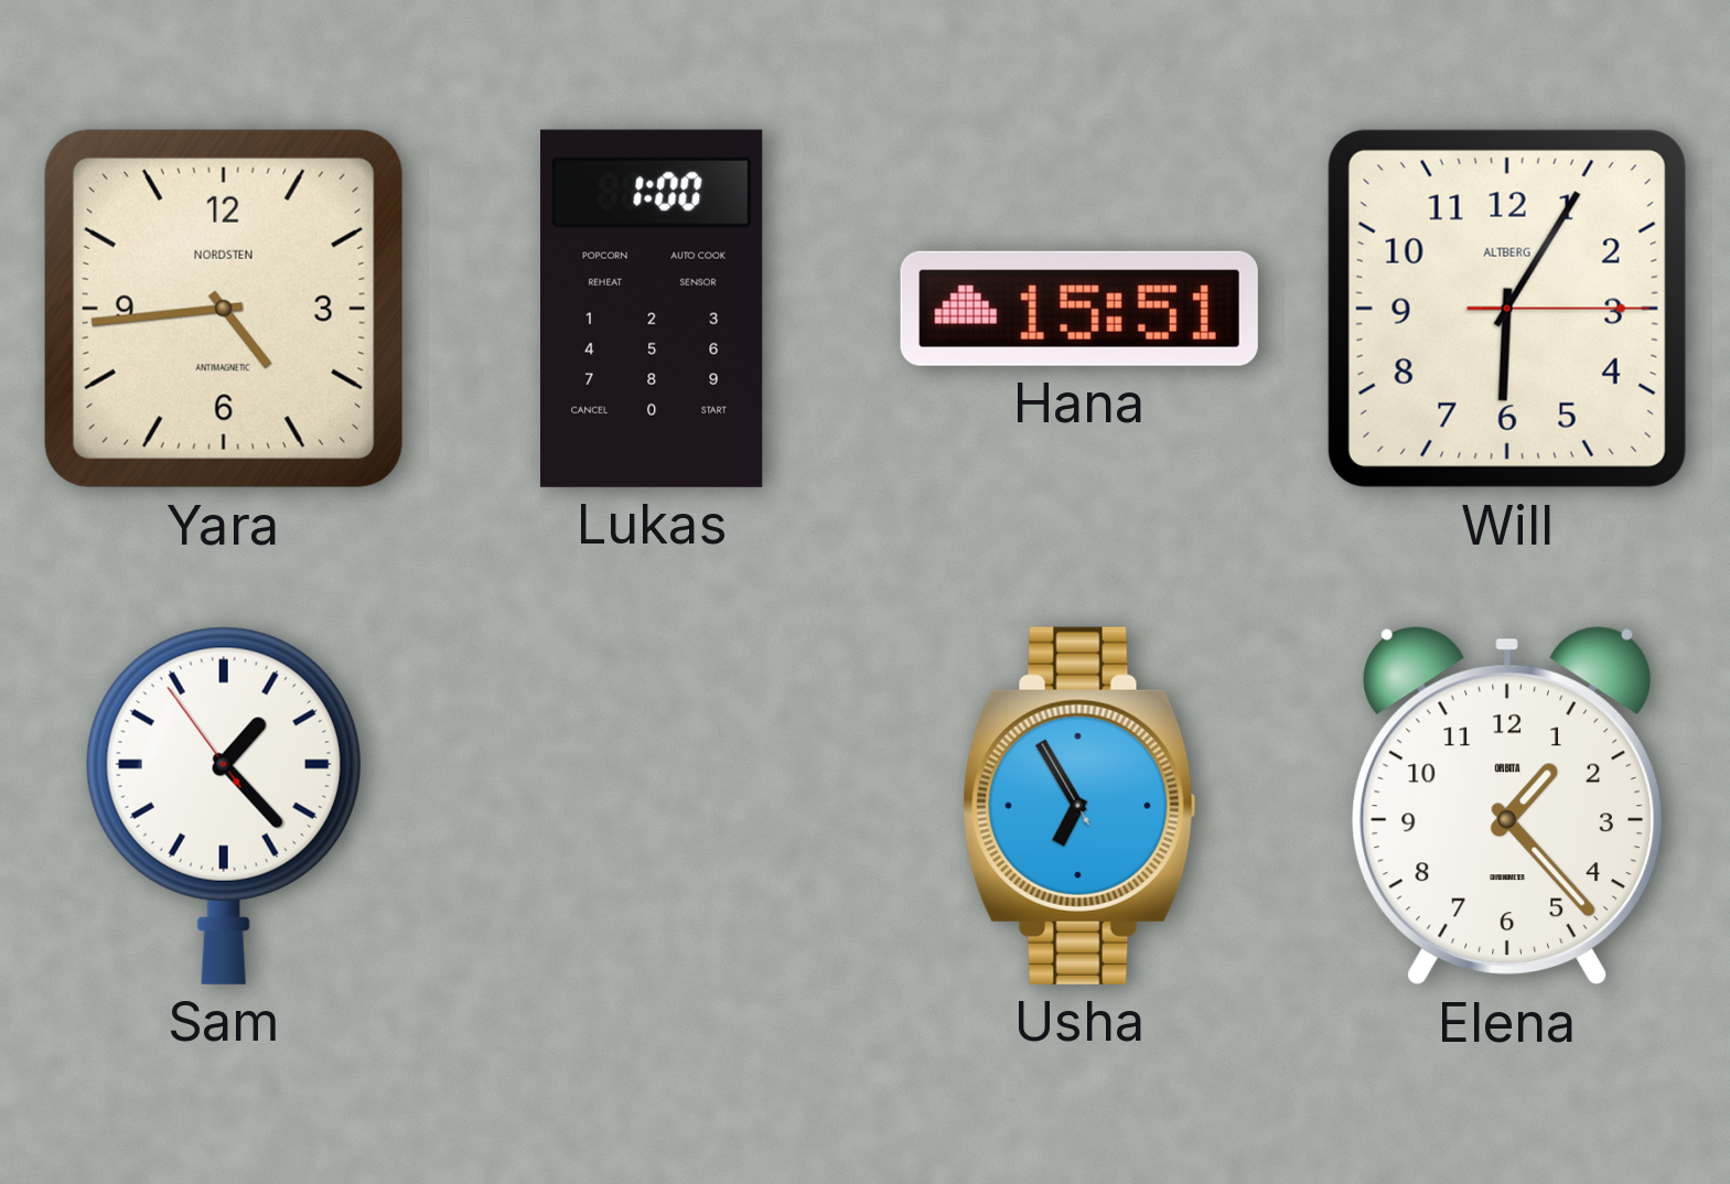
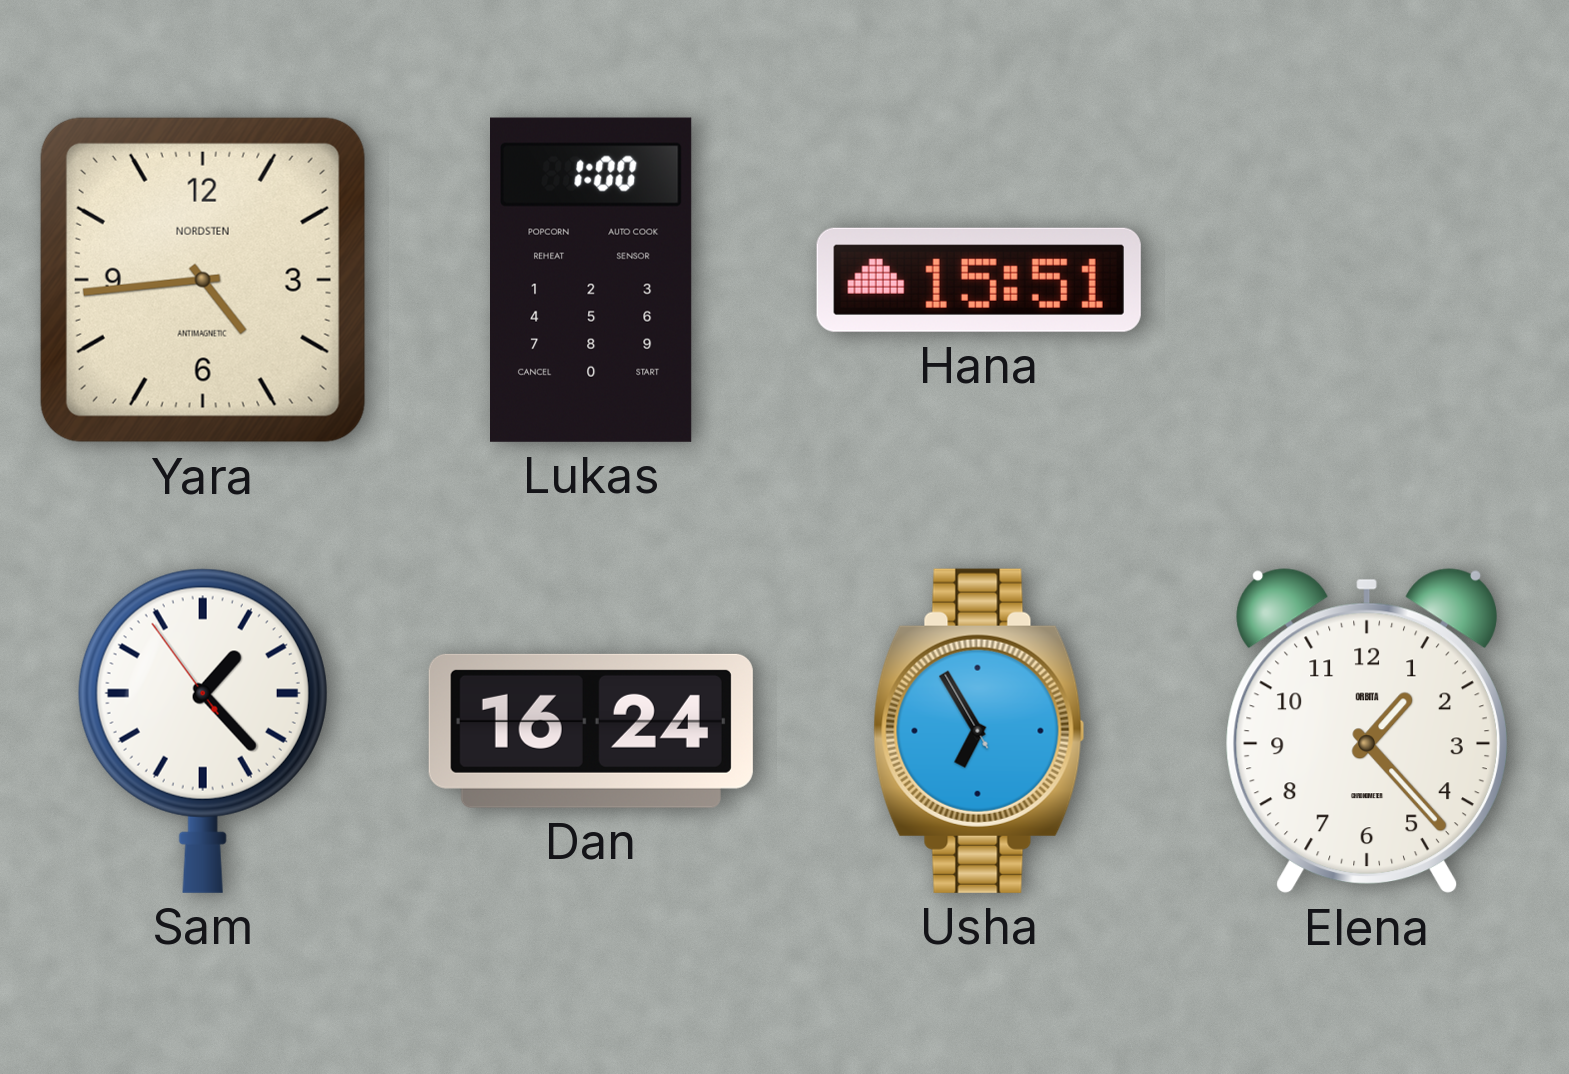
Will: 6:05 -> none
Dan: none -> 16:24
